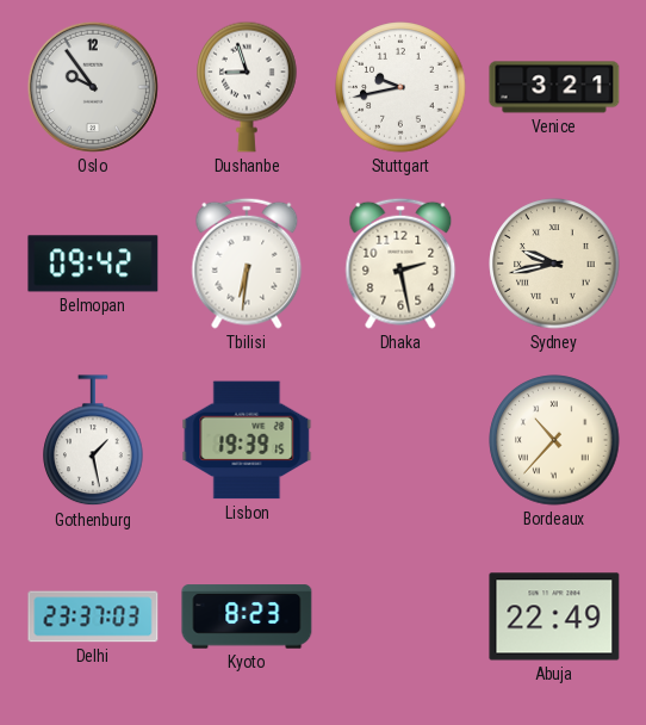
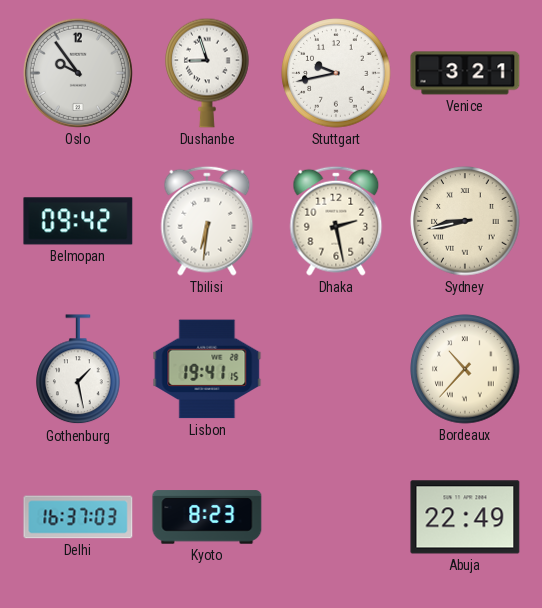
Sydney: 9:43 -> 8:43
Lisbon: 19:39 -> 19:41
Delhi: 23:37 -> 16:37
